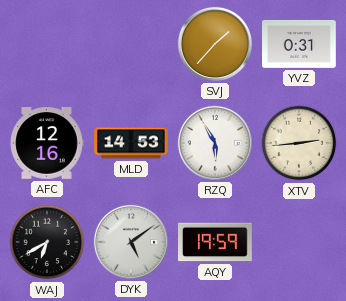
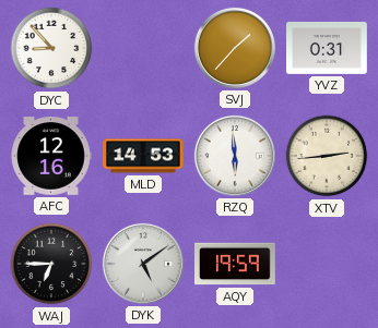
DYC: none -> 8:53
RZQ: 5:55 -> 5:59
WAJ: 6:40 -> 6:45
